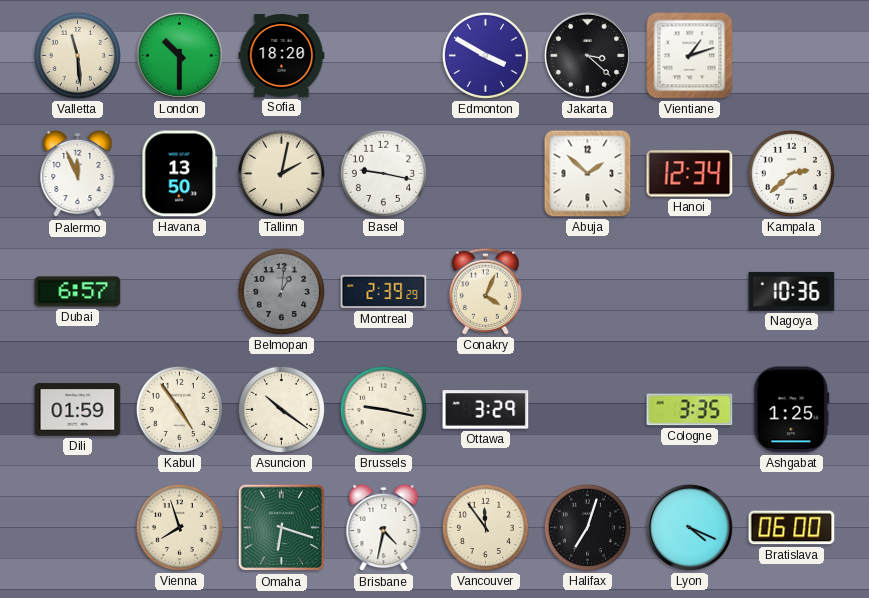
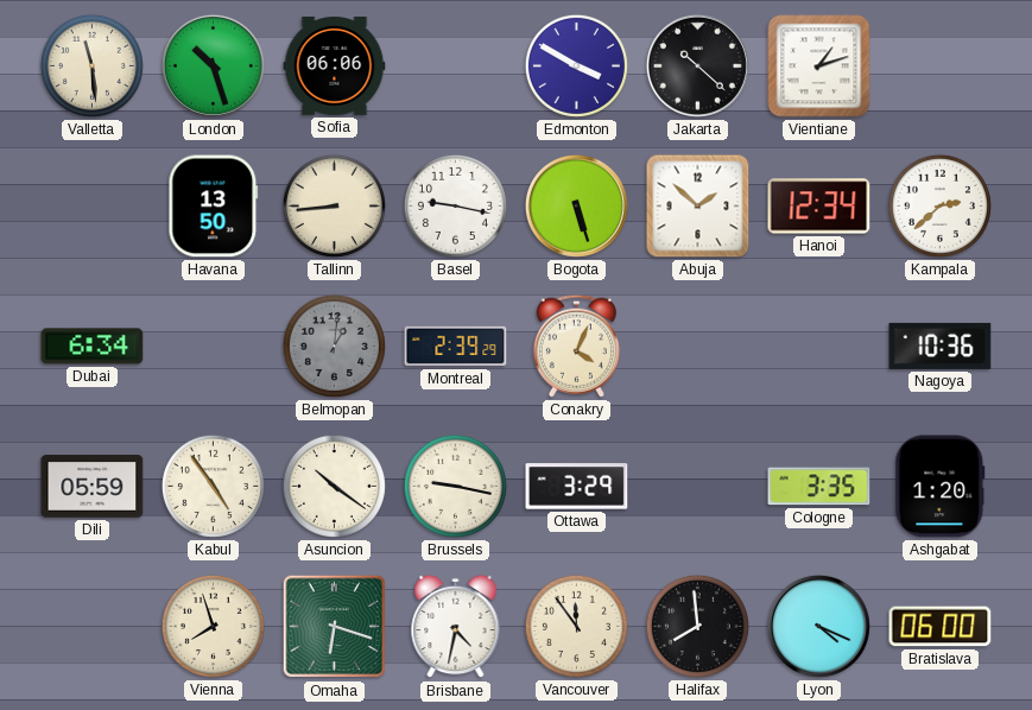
London: 10:30 -> 10:27
Sofia: 18:20 -> 06:06
Jakarta: 3:22 -> 10:22
Palermo: 11:56 -> none
Tallinn: 2:02 -> 8:44
Bogota: none -> 5:27
Dubai: 6:57 -> 6:34
Dili: 01:59 -> 05:59
Ashgabat: 1:25 -> 1:20
Halifax: 7:03 -> 7:59
